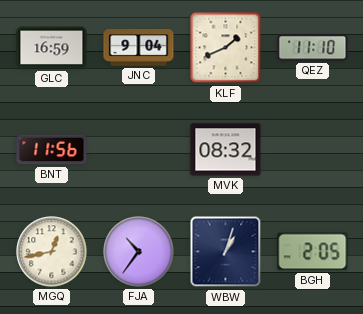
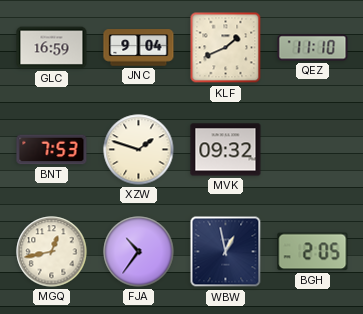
BNT: 11:56 -> 7:53
XZW: none -> 1:48
MVK: 08:32 -> 09:32
WBW: 1:03 -> 12:58
